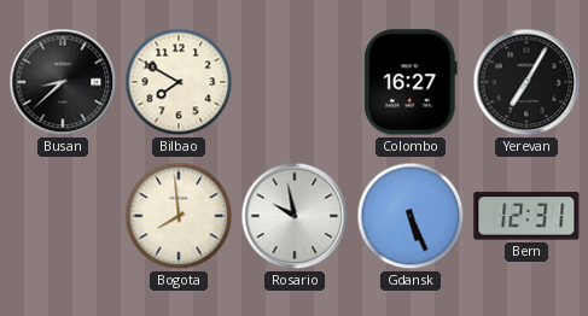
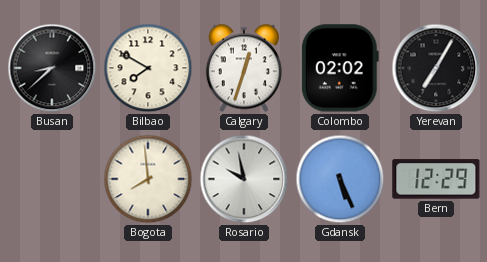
Calgary: none -> 12:33
Colombo: 16:27 -> 02:02
Bern: 12:31 -> 12:29
